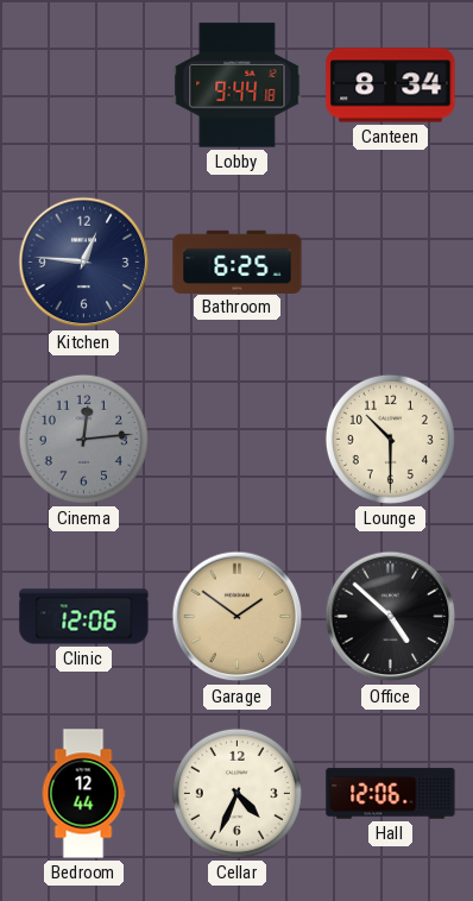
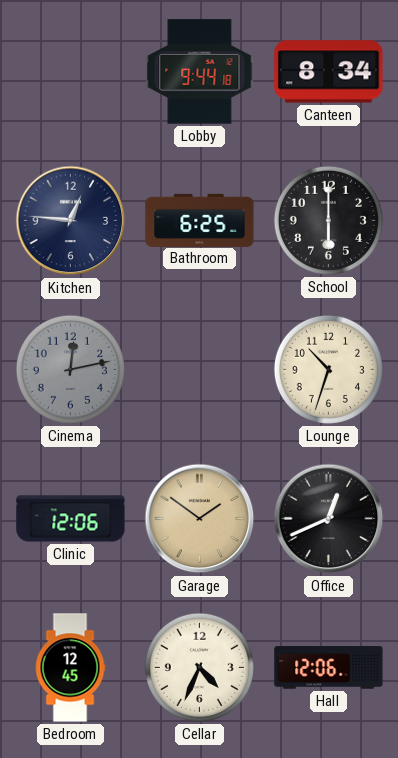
School: none -> 6:00
Cinema: 12:14 -> 12:13
Lounge: 10:30 -> 10:33
Office: 4:52 -> 12:41
Bedroom: 12:44 -> 12:45
